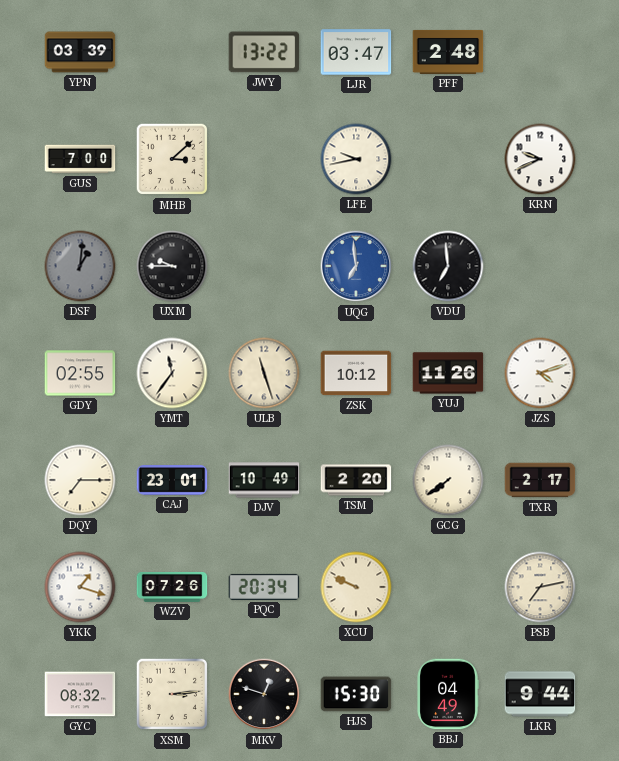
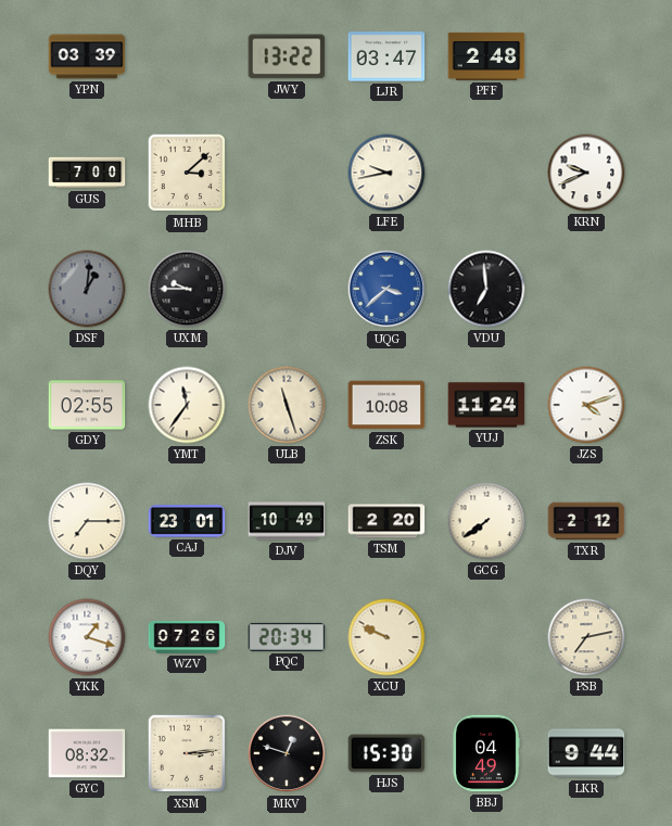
UQG: 6:59 -> 3:38
ZSK: 10:12 -> 10:08
YUJ: 11:26 -> 11:24
TXR: 2:17 -> 2:12
